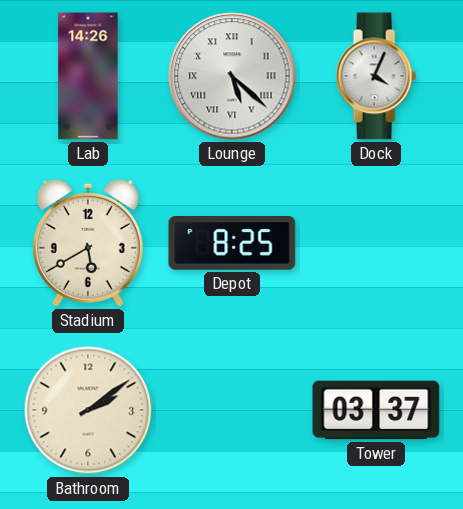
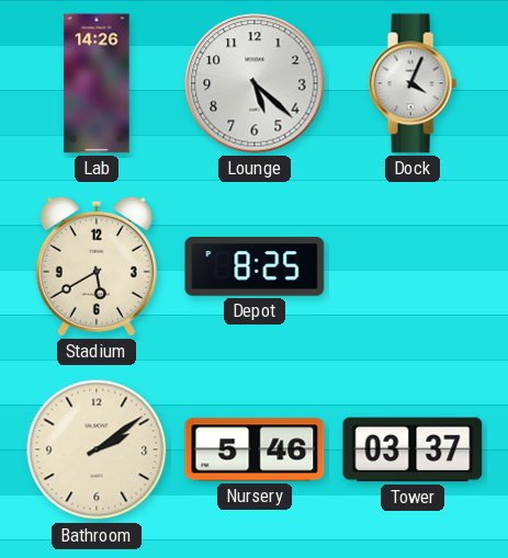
Lounge numerals: Roman -> Arabic
Nursery: none -> 5:46
